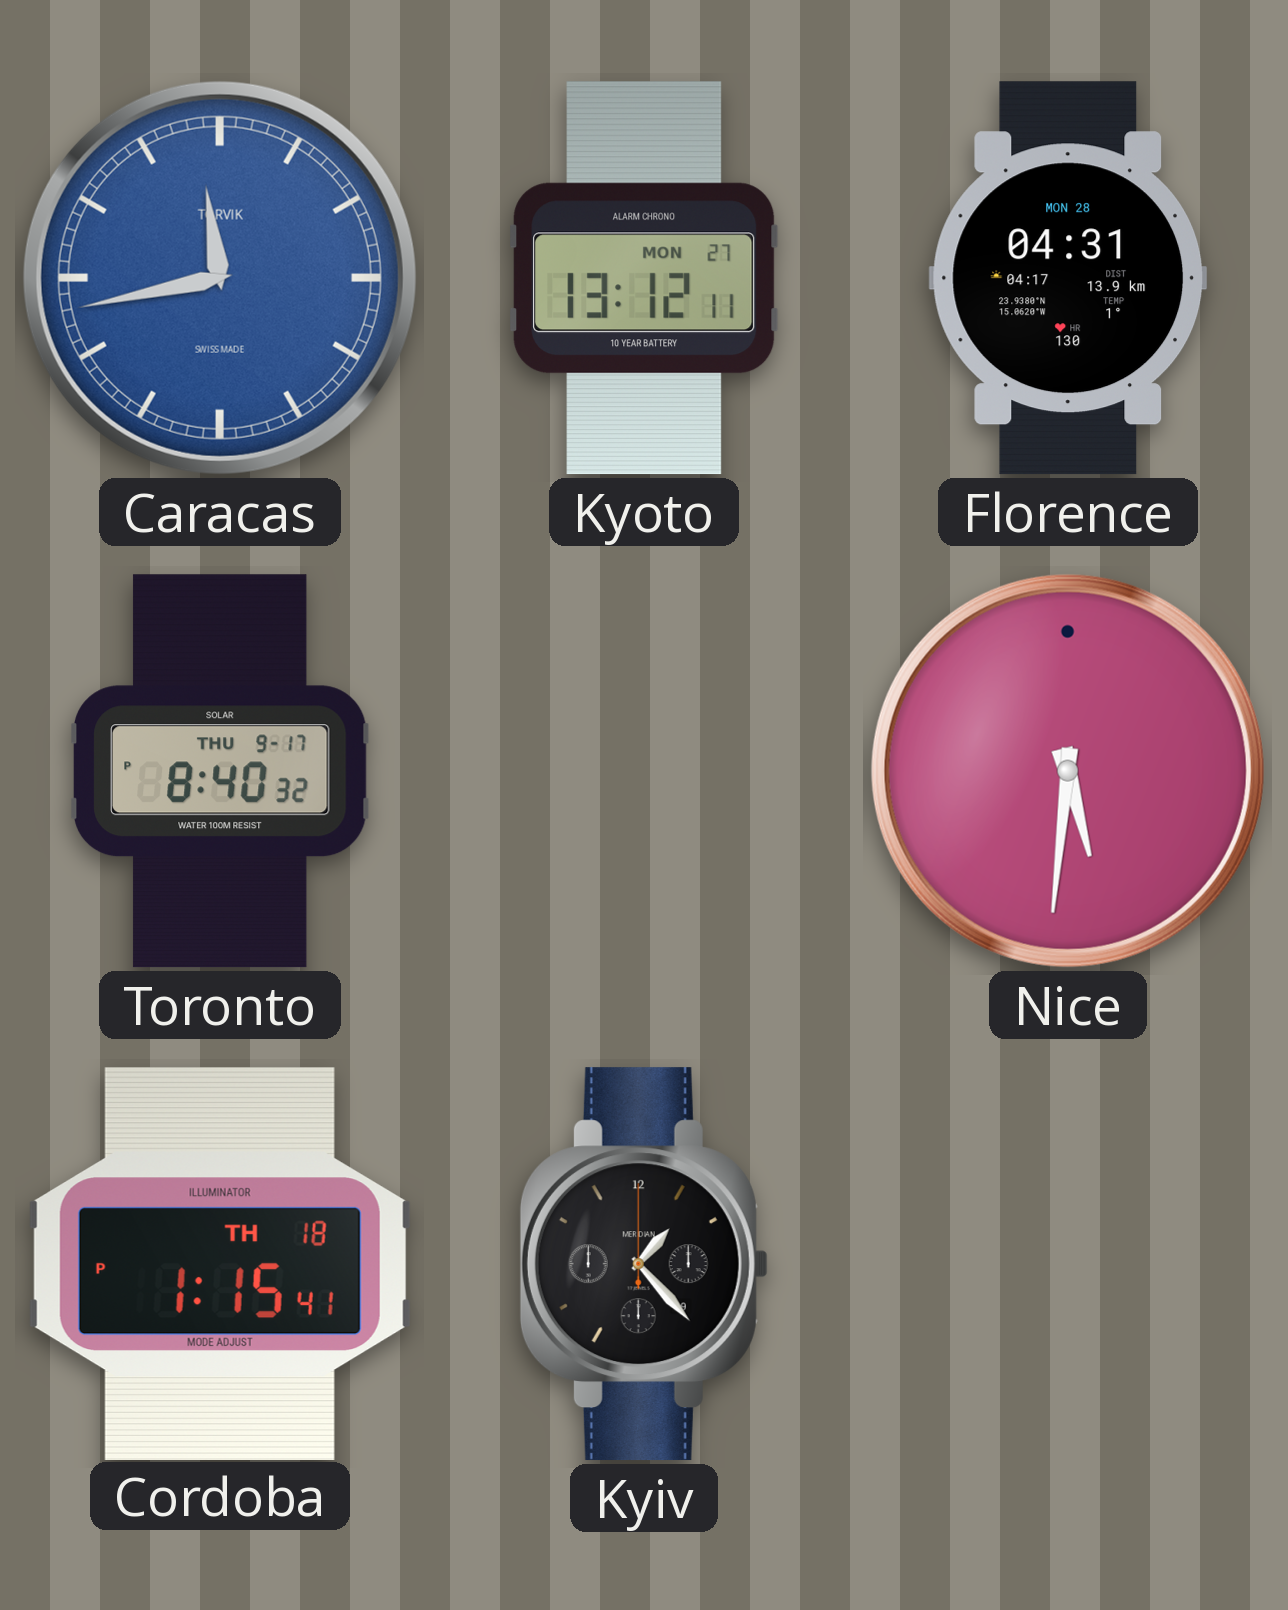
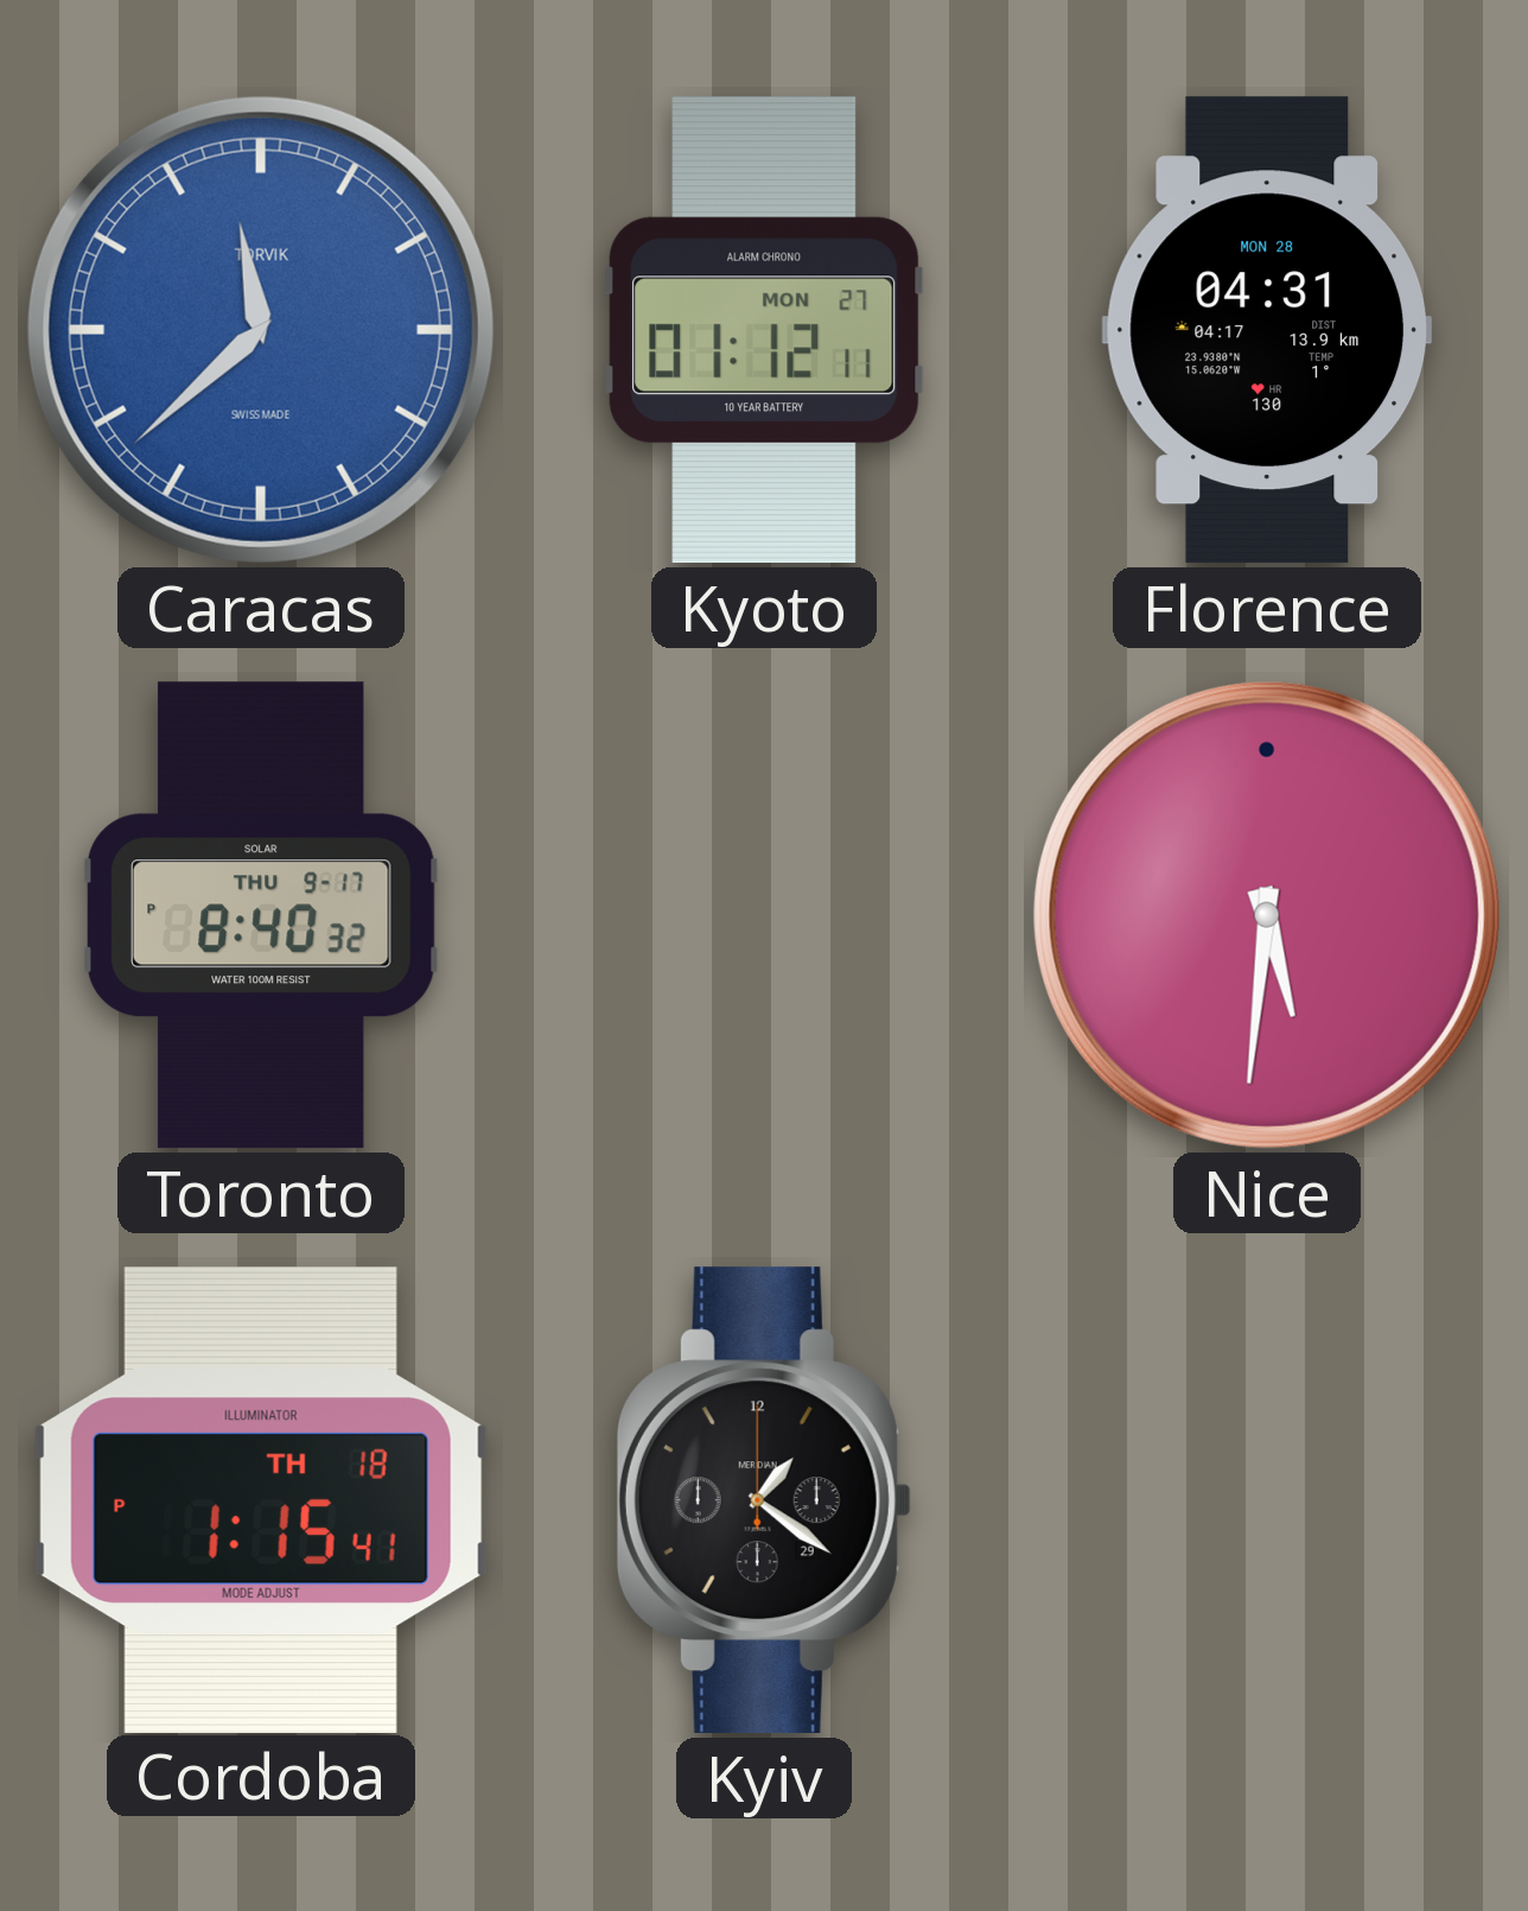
Caracas: 11:43 -> 11:38
Kyoto: 13:12 -> 01:12
Kyiv: 1:23 -> 1:21
